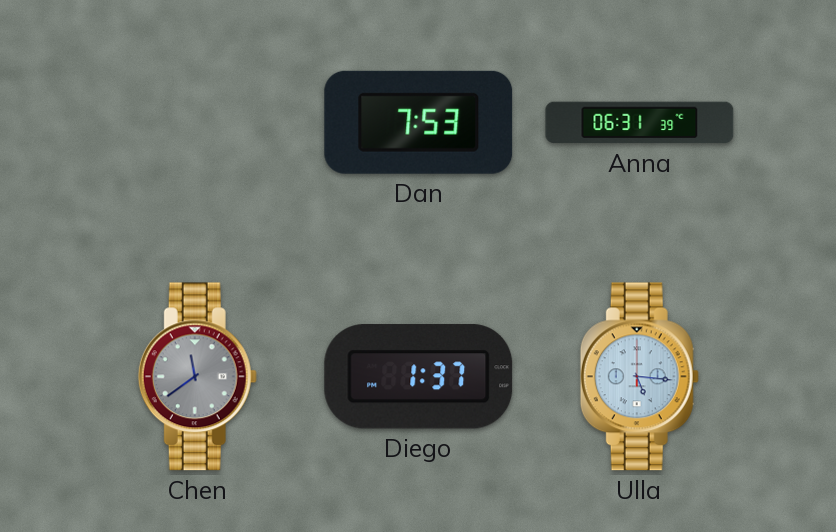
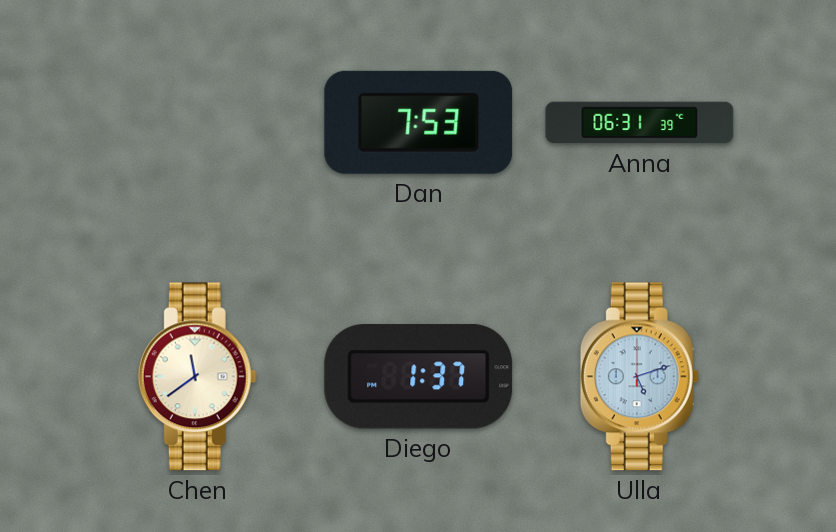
Chen dial: grey -> cream
Ulla: 5:16 -> 5:12
